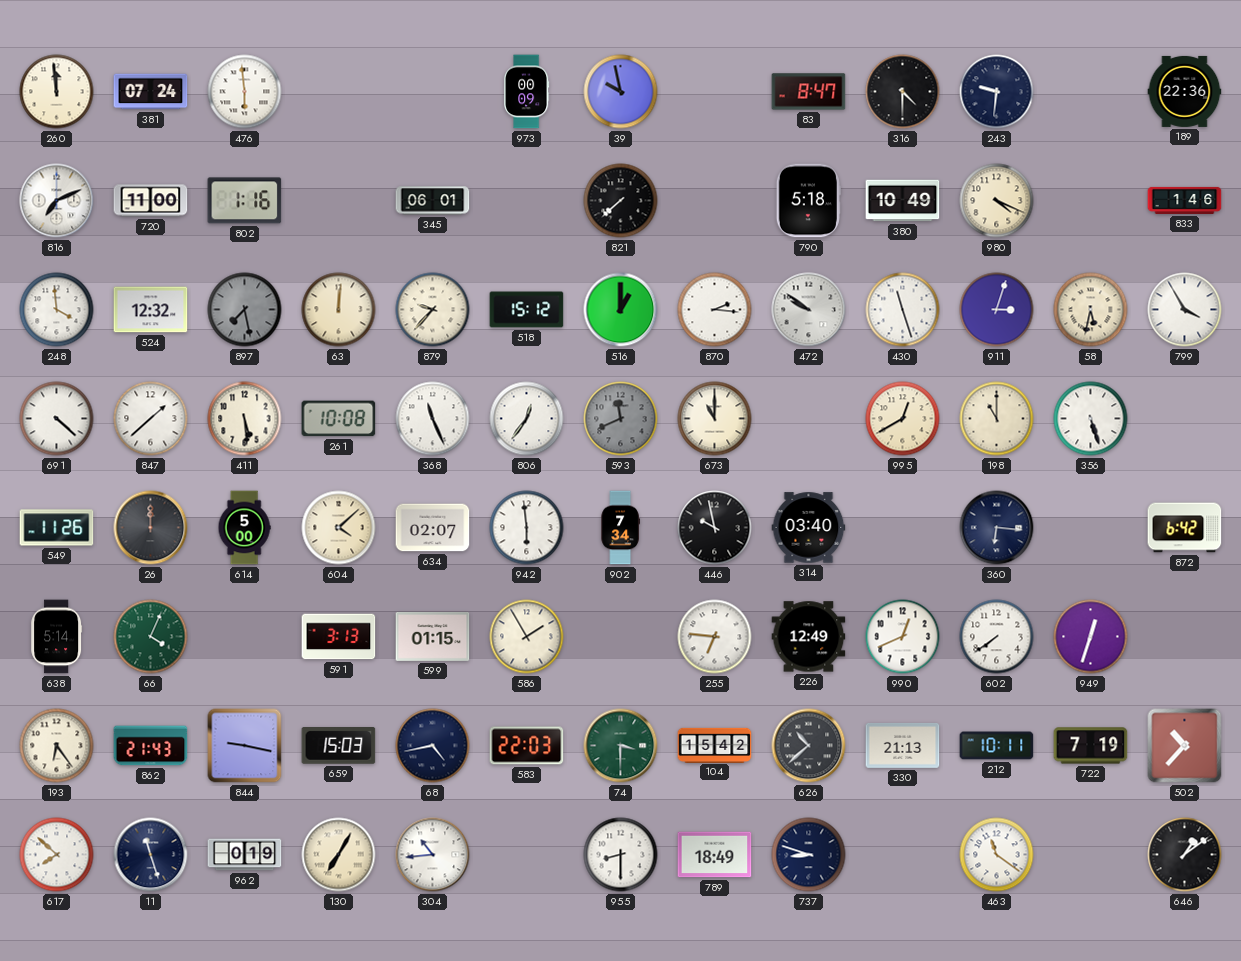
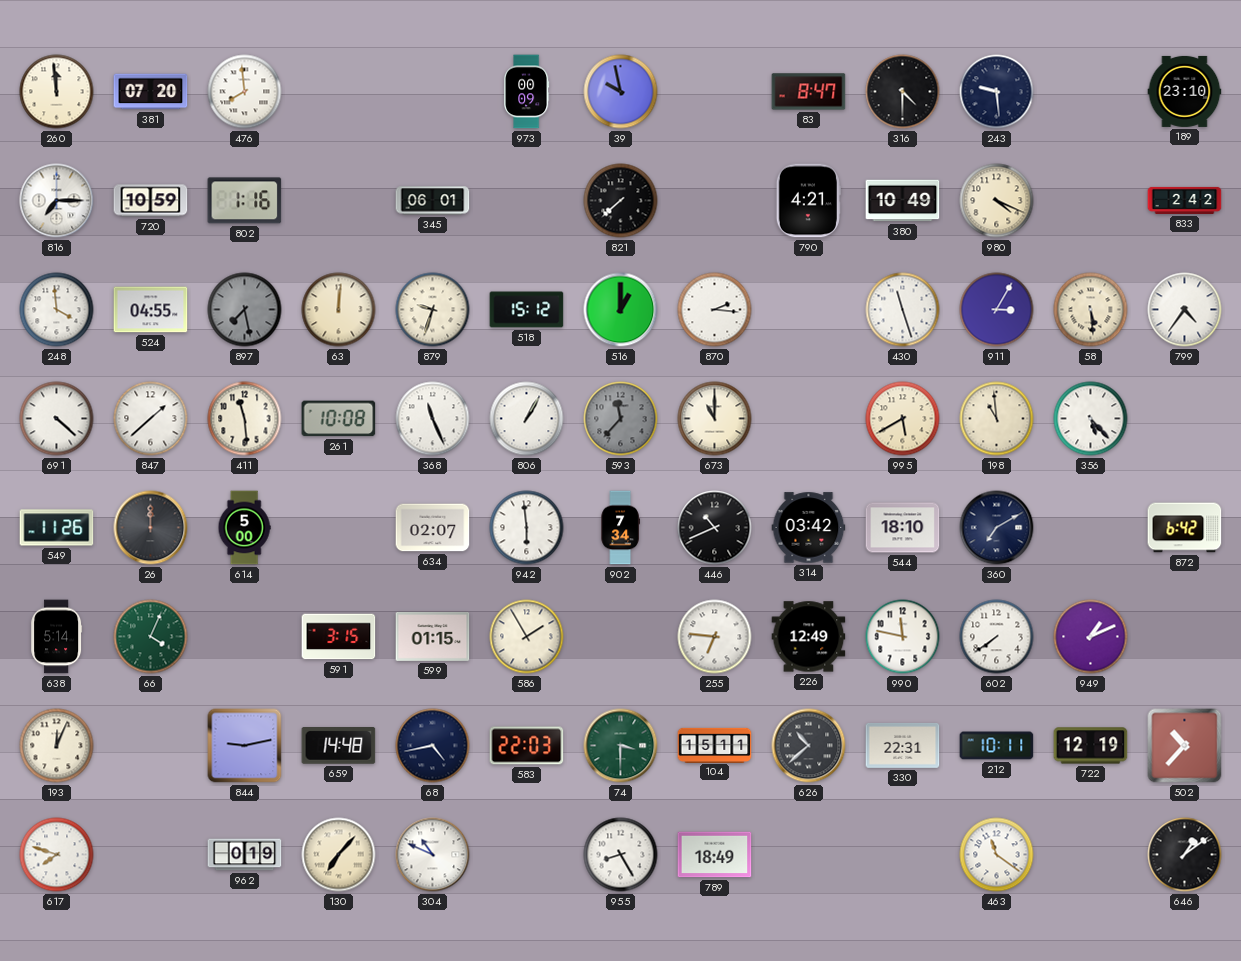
381: 07:24 -> 07:20
476: 5:59 -> 7:59
243: 9:31 -> 9:29
189: 22:36 -> 23:10
816: 7:11 -> 7:15
720: 11:00 -> 10:59
790: 5:18 -> 4:21
833: 1:46 -> 2:42
524: 12:32 -> 04:55
879: 9:37 -> 9:33
472: 9:51 -> none
911: 3:03 -> 3:05
58: 5:32 -> 5:29
799: 3:55 -> 4:36
411: 5:29 -> 11:29
806: 12:36 -> 1:05
593: 11:41 -> 11:37
995: 12:40 -> 5:40
198: 11:00 -> 10:59
356: 5:27 -> 5:23
604: 4:08 -> none
446: 9:58 -> 10:41
314: 03:40 -> 03:42
544: none -> 18:10
360: 6:16 -> 7:10
591: 3:13 -> 3:15
990: 12:41 -> 11:47
949: 12:33 -> 1:11
193: 6:24 -> 12:04
862: 21:43 -> none
844: 9:17 -> 9:13
659: 15:03 -> 14:48
104: 15:42 -> 15:11
330: 21:13 -> 22:31
722: 7:19 -> 12:19
617: 7:52 -> 7:48
11: 11:27 -> none
130: 7:05 -> 7:07
304: 10:44 -> 10:49
955: 8:30 -> 8:25
737: 8:48 -> none
